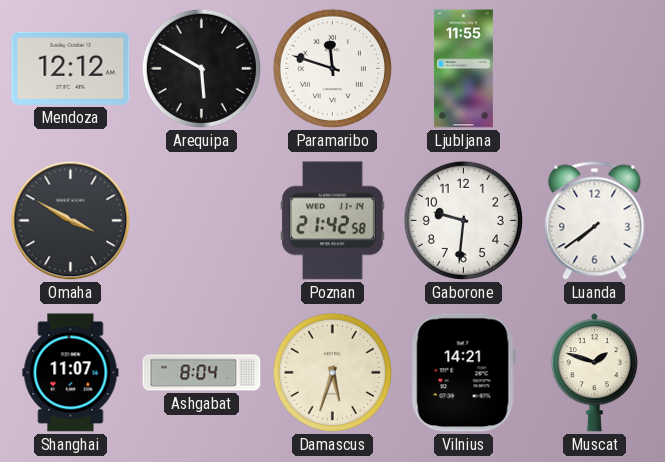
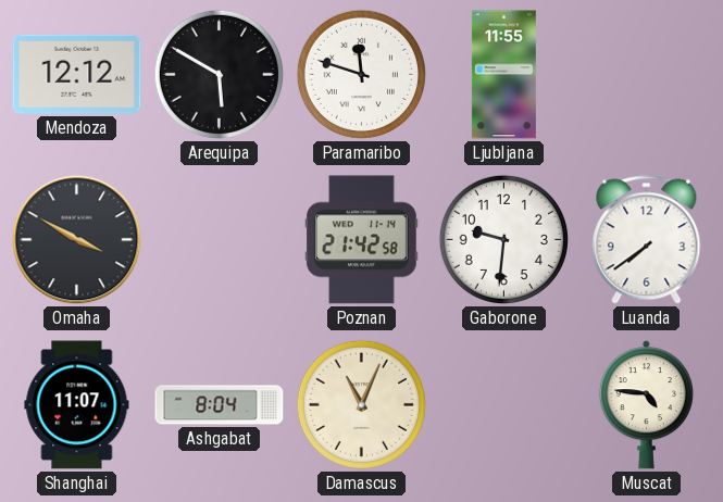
Damascus: 5:33 -> 11:04
Vilnius: 14:21 -> none
Muscat: 1:48 -> 4:46
